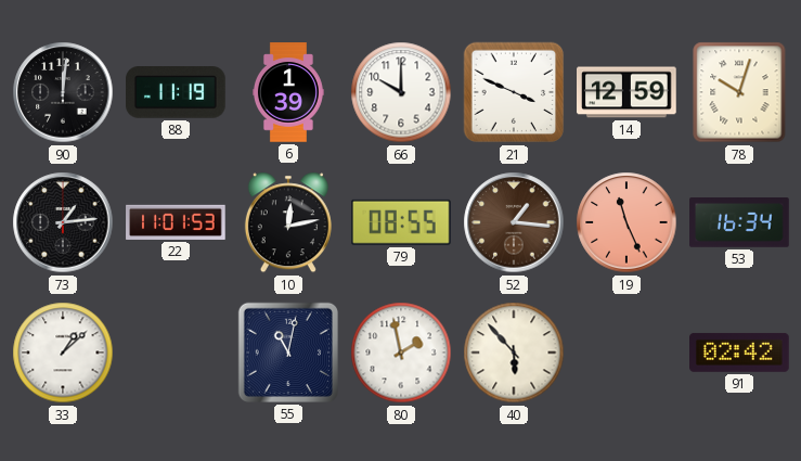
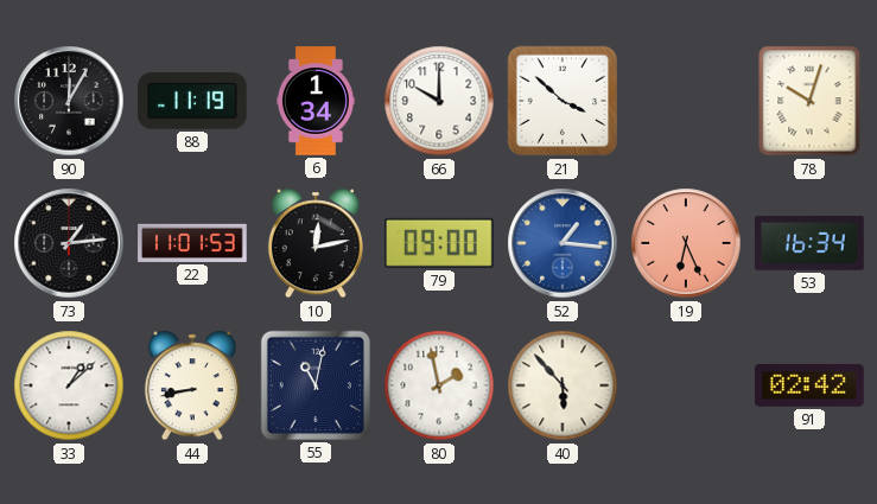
90: 12:01 -> 12:05
6: 1:39 -> 1:34
21: 3:49 -> 3:52
14: 12:59 -> none
79: 08:55 -> 09:00
52 dial: brown -> blue
19: 11:26 -> 6:26
44: none -> 8:43
